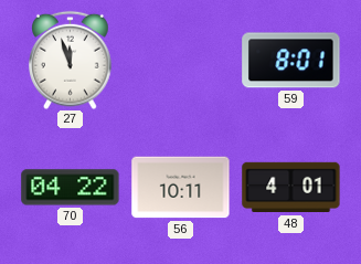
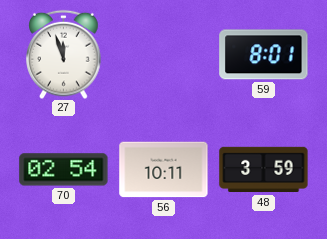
70: 04:22 -> 02:54
48: 4:01 -> 3:59
